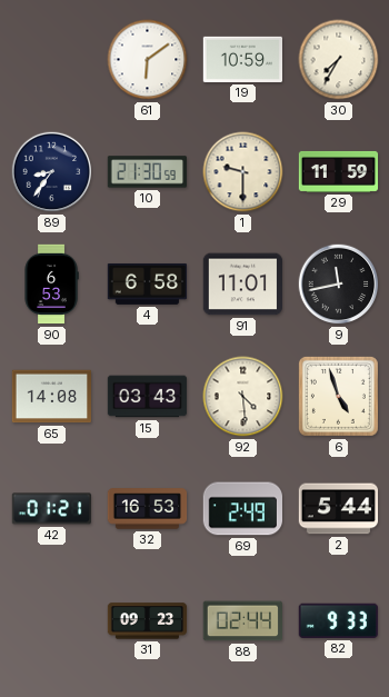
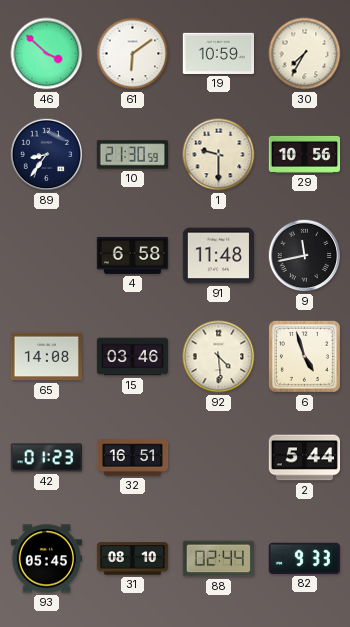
46: none -> 3:52
29: 11:59 -> 10:56
90: 6:53 -> none
91: 11:01 -> 11:48
15: 03:43 -> 03:46
42: 01:21 -> 01:23
32: 16:53 -> 16:51
69: 2:49 -> none
93: none -> 05:45
31: 09:23 -> 08:10
